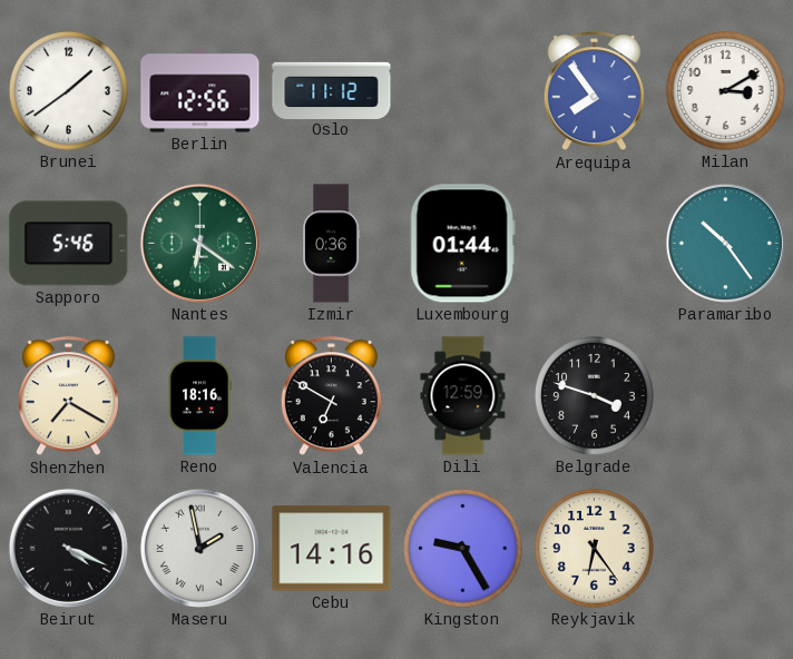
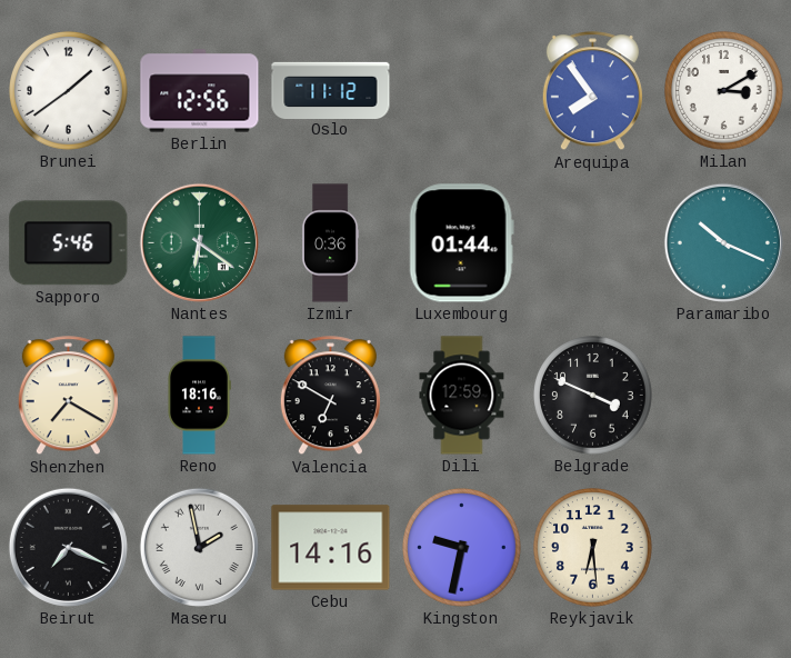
Paramaribo: 10:24 -> 10:19
Belgrade: 3:48 -> 3:49
Beirut: 4:19 -> 7:19
Kingston: 9:25 -> 9:32
Reykjavik: 6:24 -> 6:29
